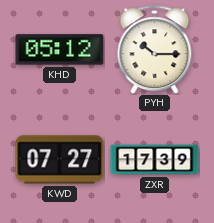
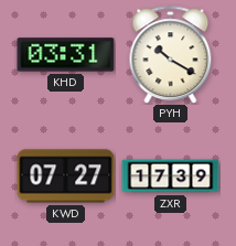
KHD: 05:12 -> 03:31
PYH: 10:15 -> 10:20
